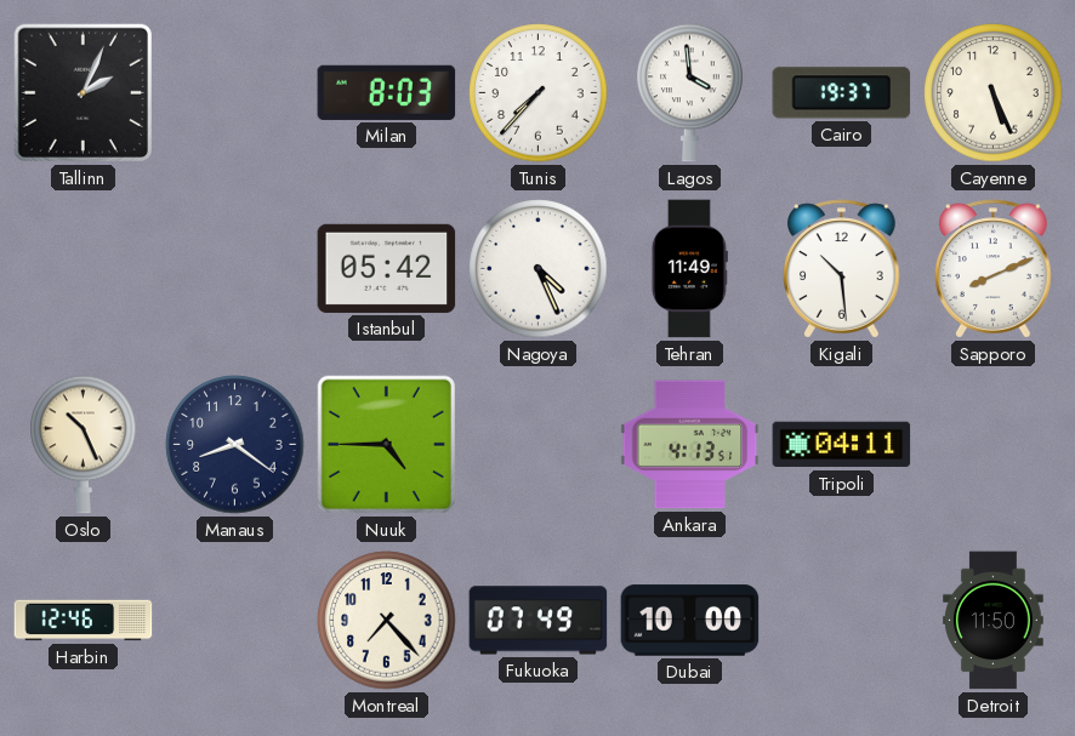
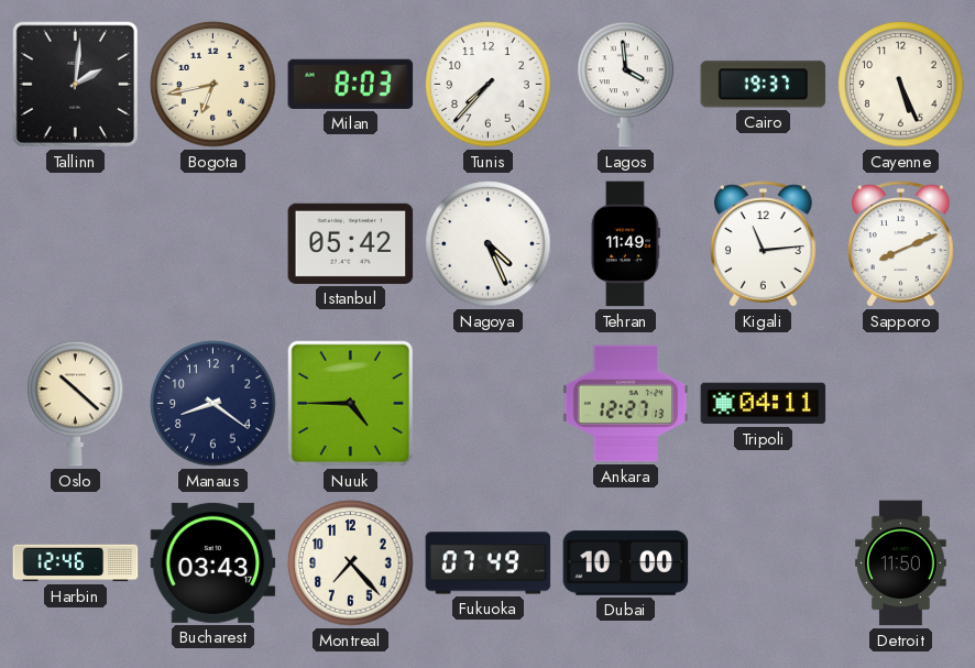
Tallinn: 2:04 -> 2:01
Bogota: none -> 6:43
Kigali: 10:29 -> 11:14
Oslo: 10:26 -> 10:22
Ankara: 4:13 -> 12:27
Bucharest: none -> 03:43
